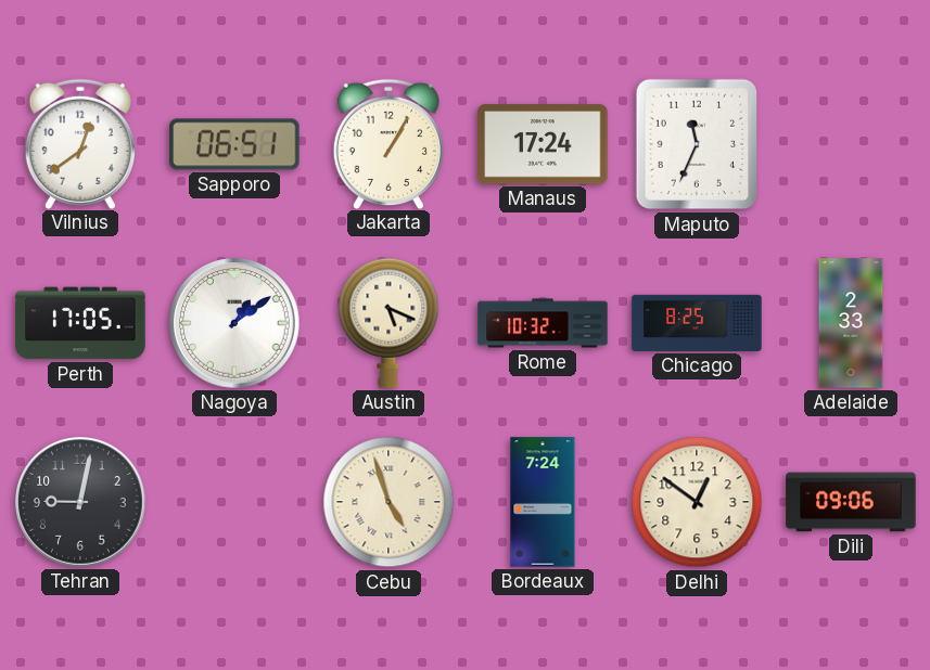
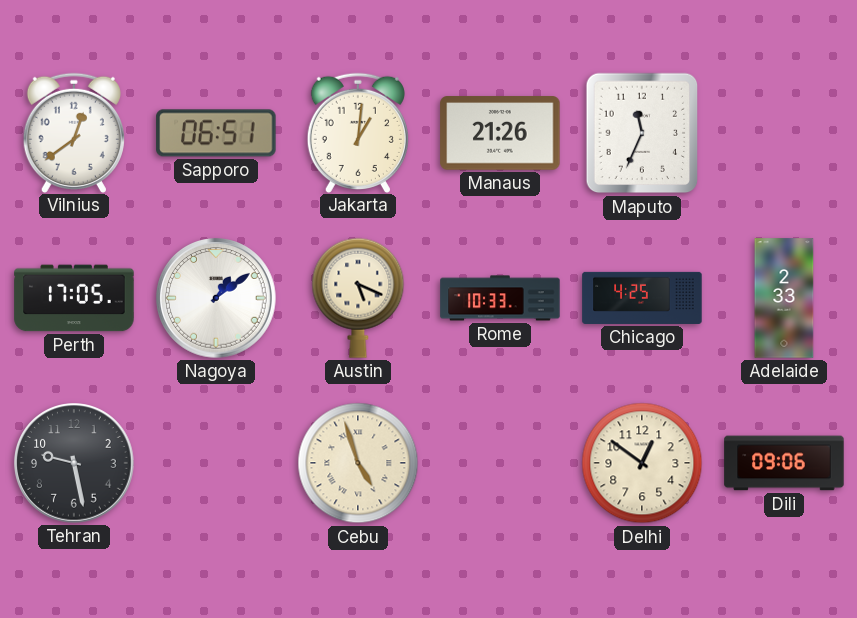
Jakarta: 1:05 -> 1:01
Manaus: 17:24 -> 21:26
Rome: 10:32 -> 10:33
Chicago: 8:25 -> 4:25
Tehran: 9:02 -> 9:28
Bordeaux: 7:24 -> none
